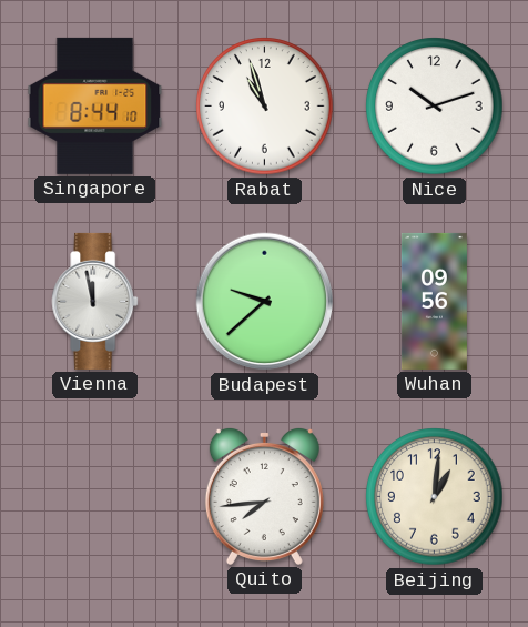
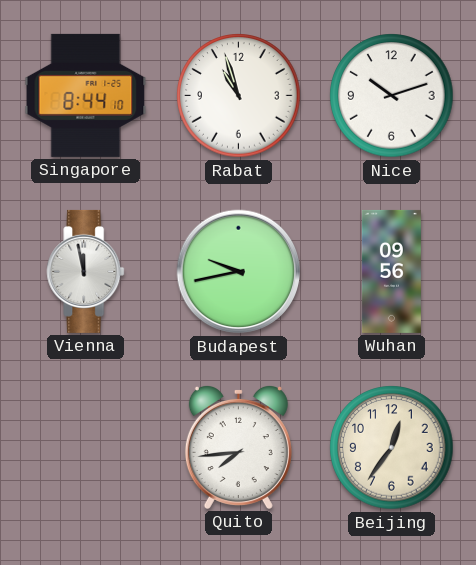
Budapest: 9:38 -> 9:43
Beijing: 1:01 -> 12:36
